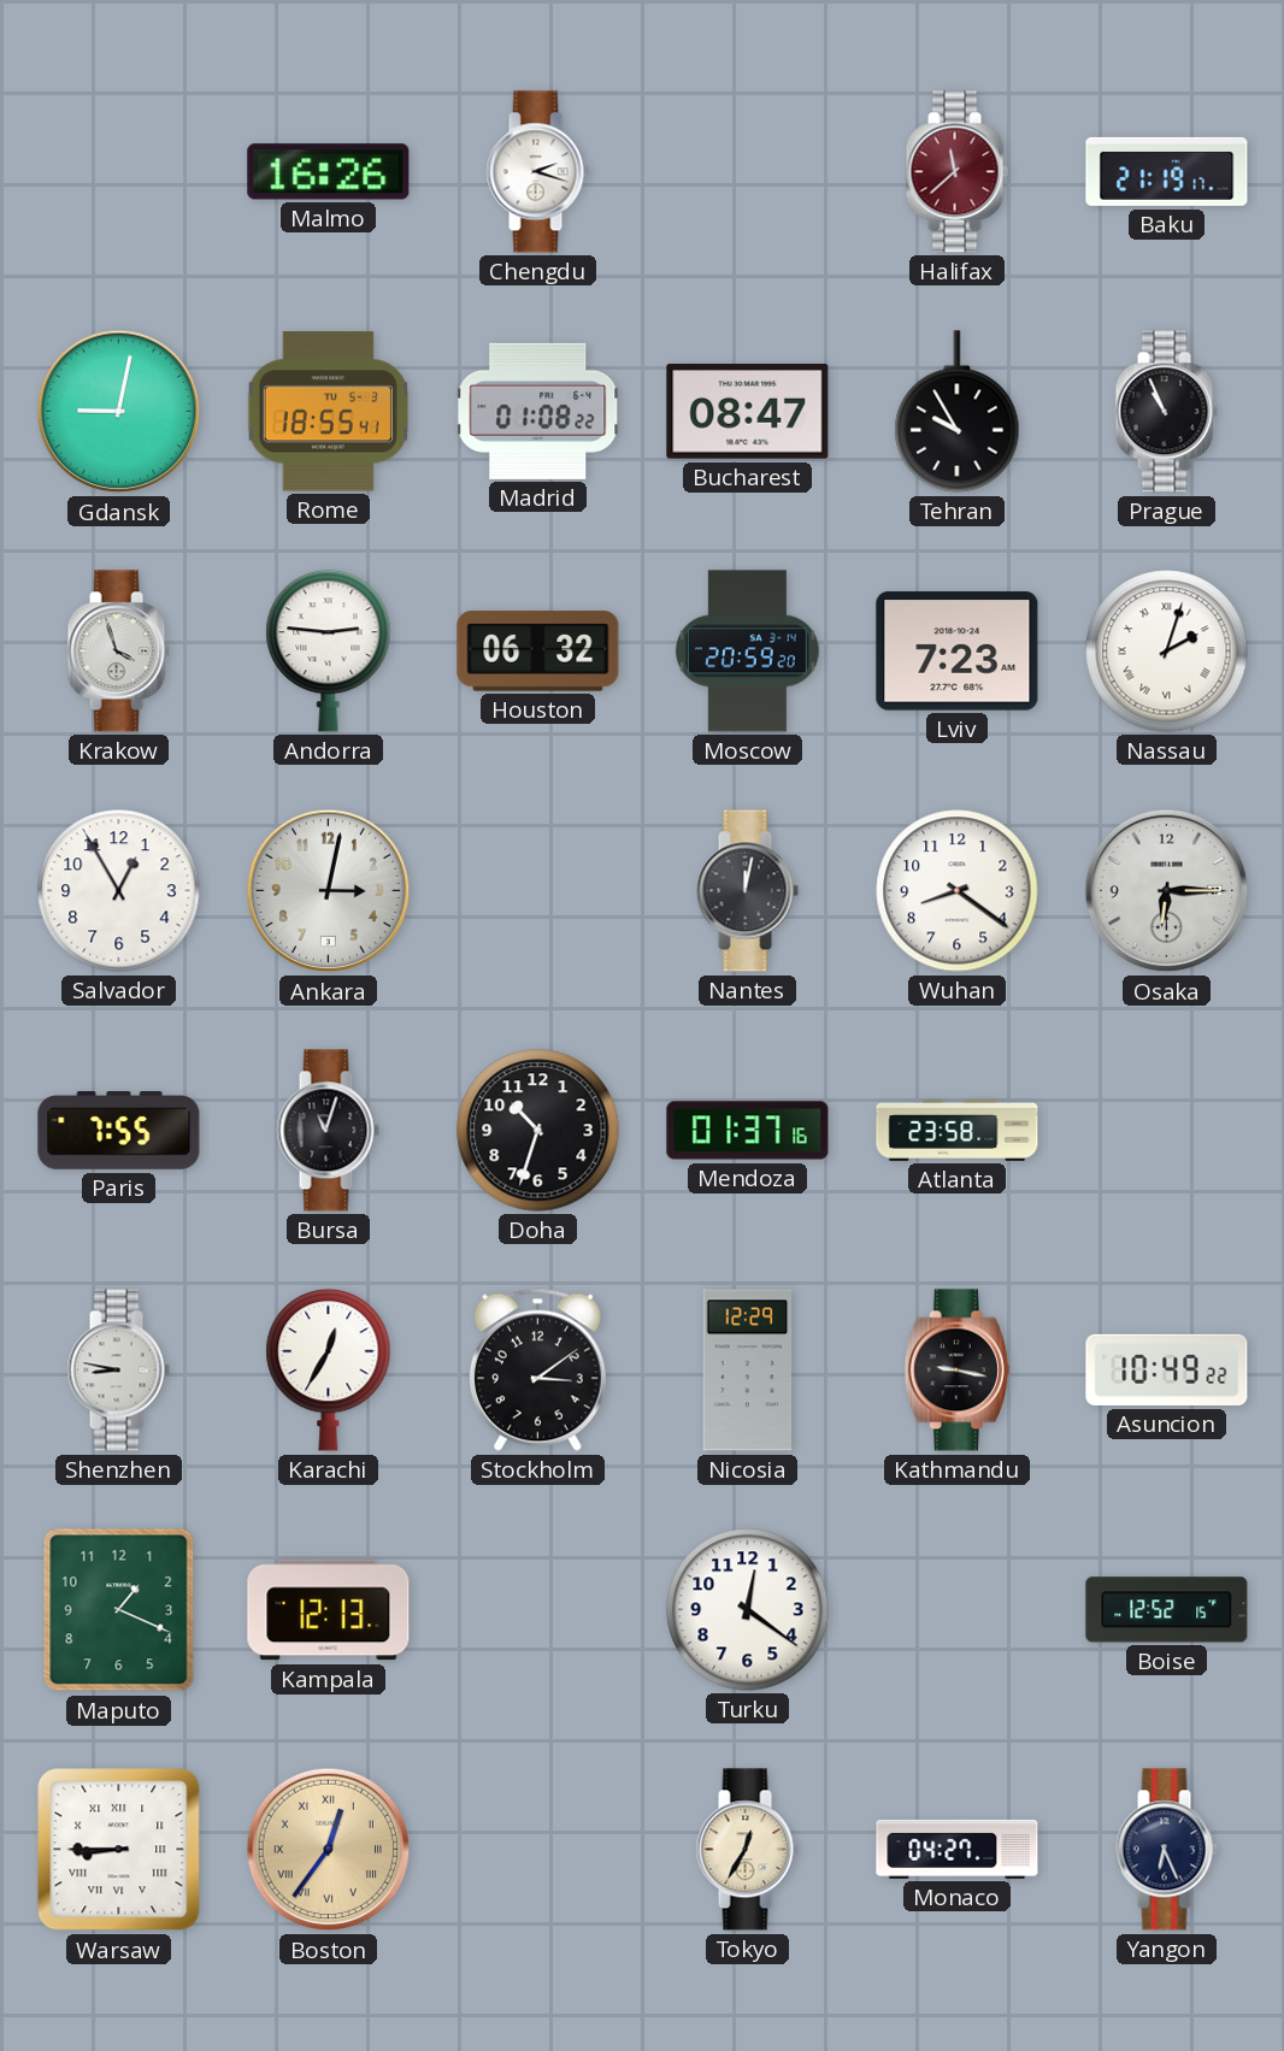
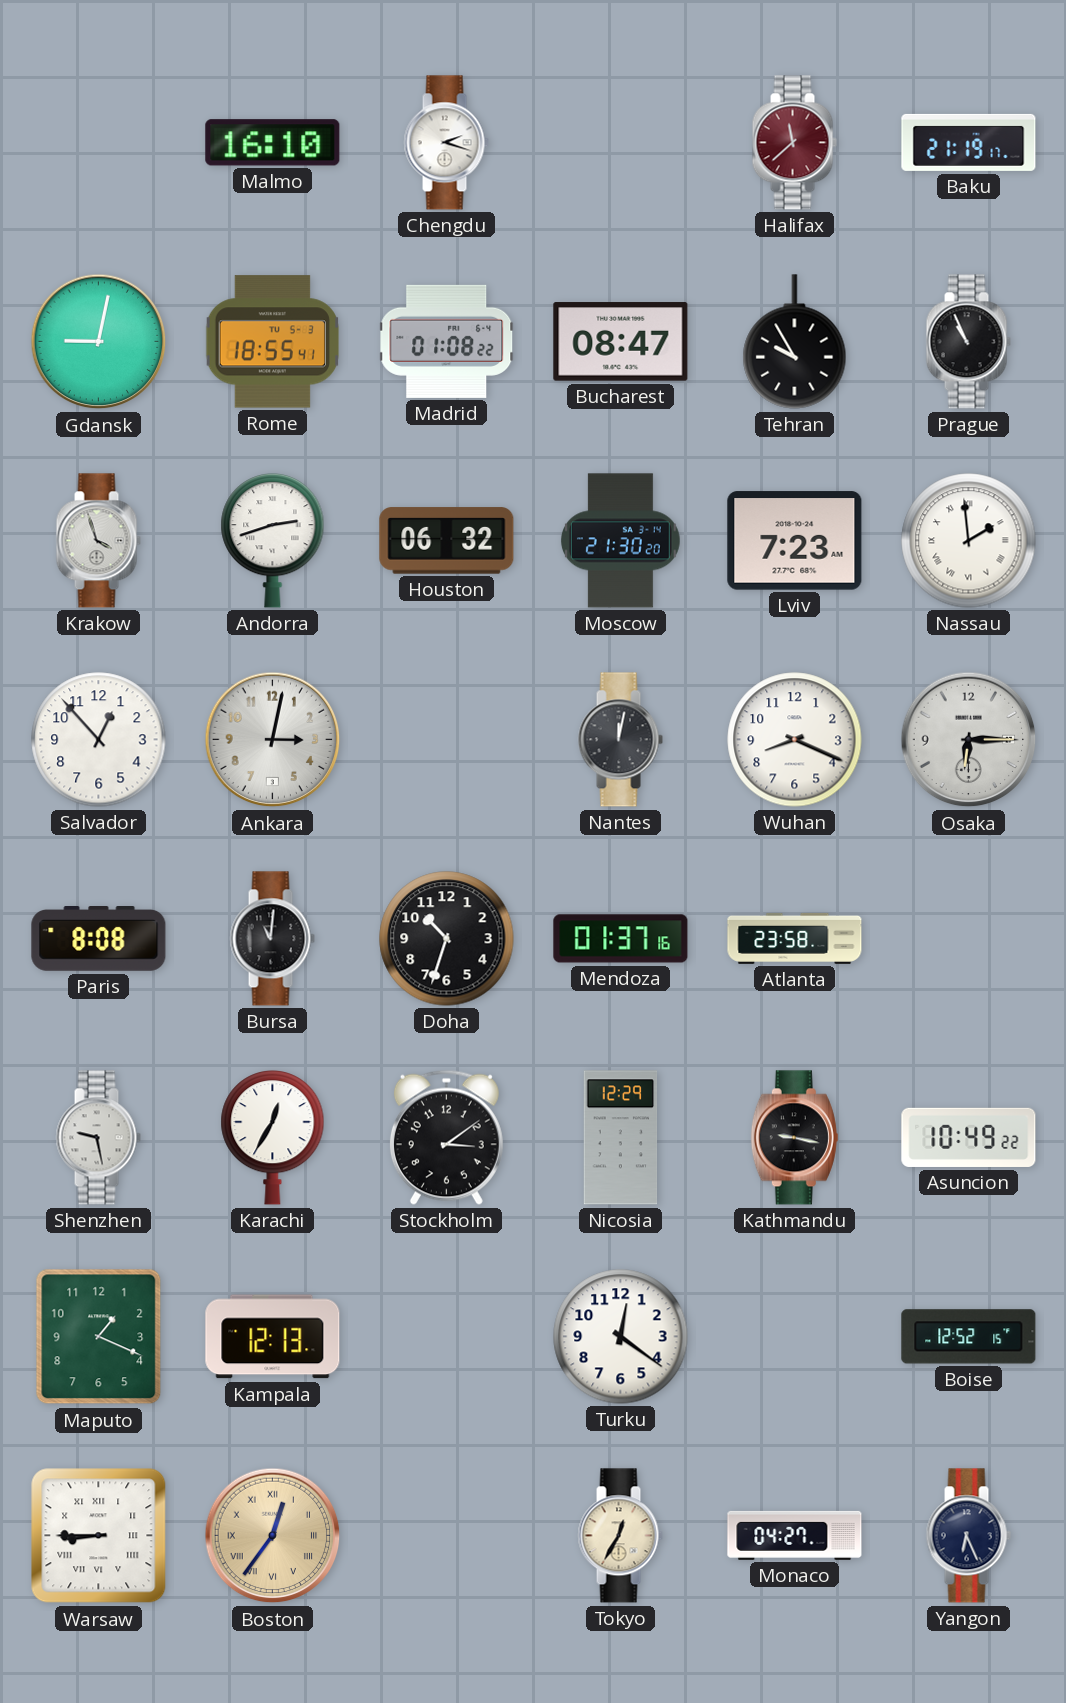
Malmo: 16:26 -> 16:10
Andorra: 2:46 -> 2:42
Moscow: 20:59 -> 21:30
Nassau: 2:03 -> 1:59
Salvador: 12:55 -> 12:53
Wuhan: 8:21 -> 8:19
Paris: 7:55 -> 8:08
Bursa: 11:03 -> 11:01
Shenzhen: 8:47 -> 9:28
